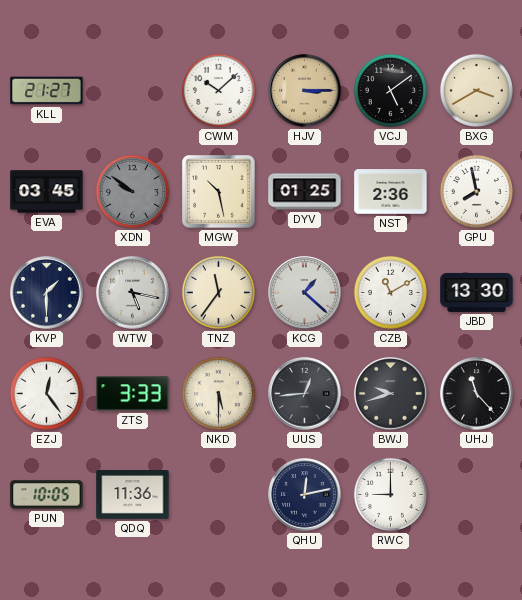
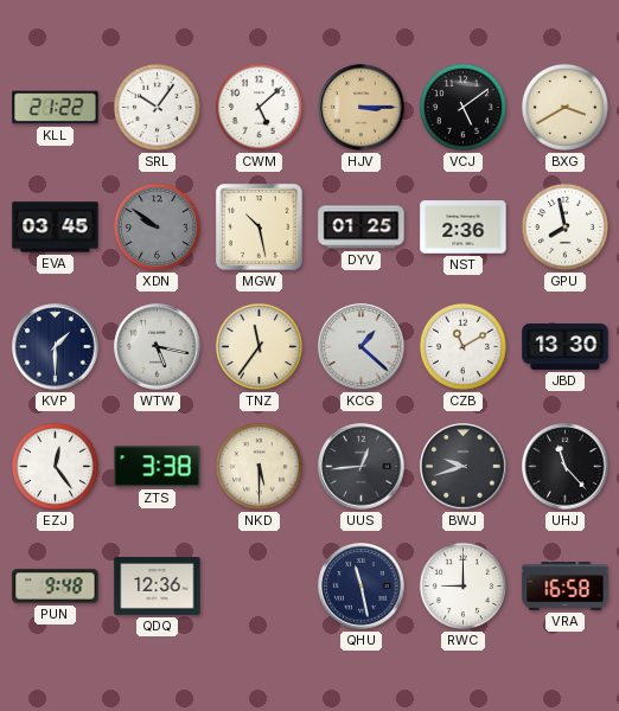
KLL: 21:27 -> 21:22
SRL: none -> 10:06
CWM: 10:08 -> 5:08
ZTS: 3:33 -> 3:38
PUN: 10:05 -> 9:48
QDQ: 11:36 -> 12:36
QHU: 12:13 -> 11:28
VRA: none -> 16:58
